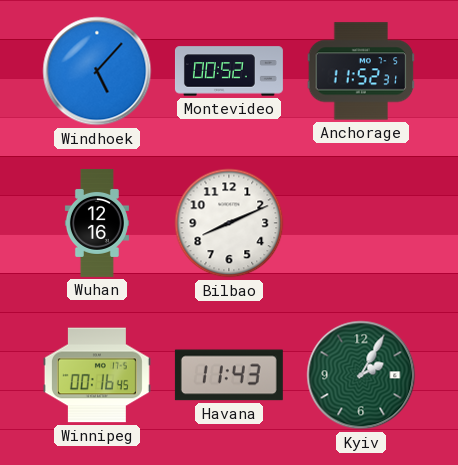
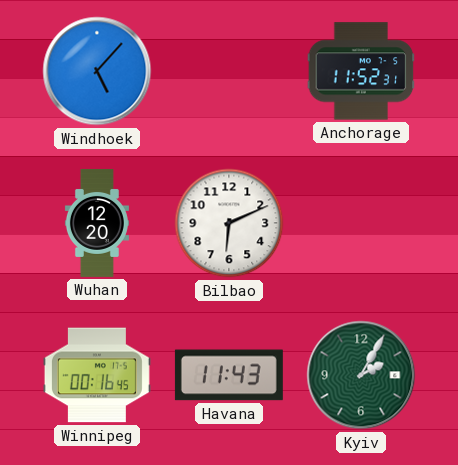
Montevideo: 00:52 -> none
Wuhan: 12:16 -> 12:20
Bilbao: 8:11 -> 6:11
